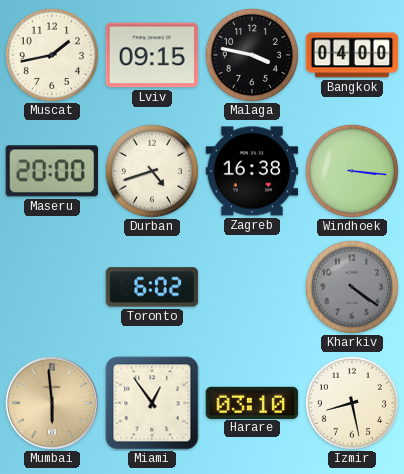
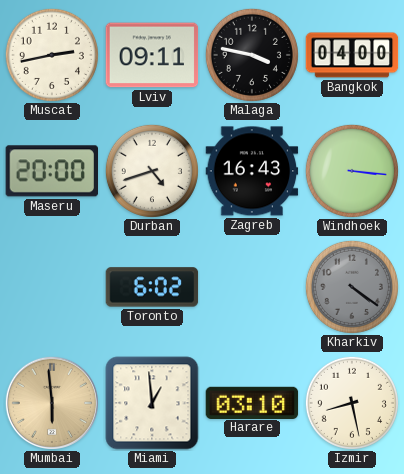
Muscat: 1:43 -> 2:43
Lviv: 09:15 -> 09:11
Zagreb: 16:38 -> 16:43
Miami: 12:54 -> 12:59
